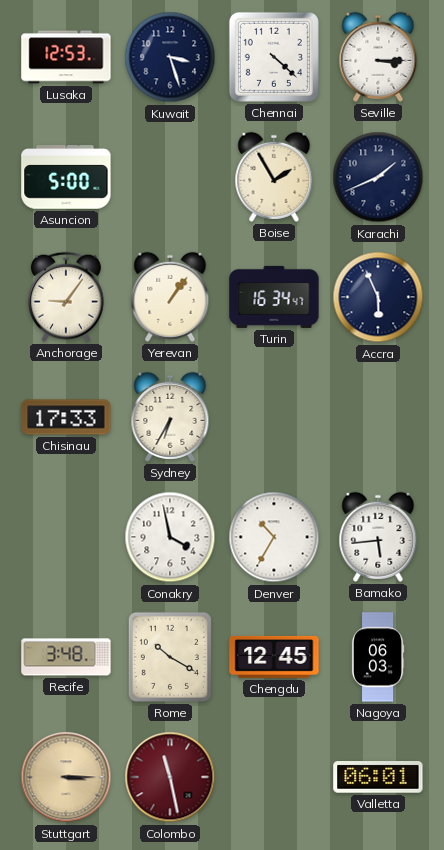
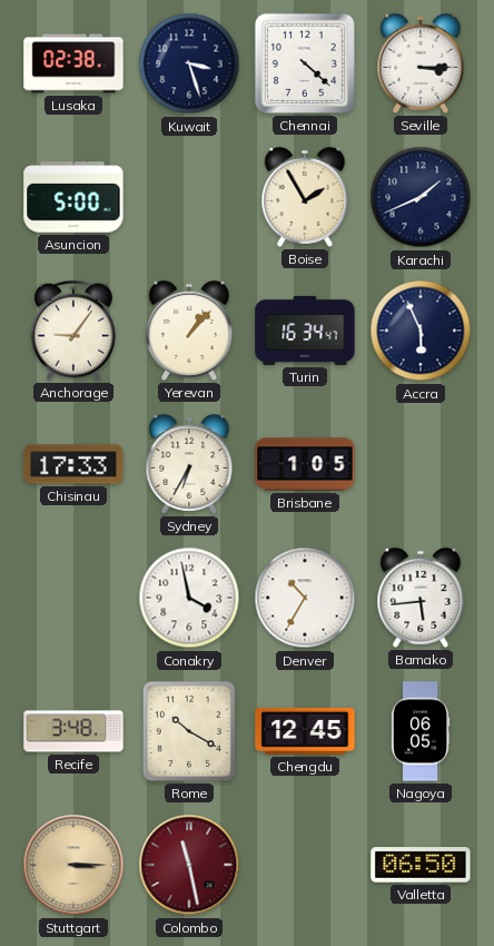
Lusaka: 12:53 -> 02:38
Yerevan: 1:06 -> 1:07
Brisbane: none -> 1:05
Nagoya: 06:03 -> 06:05
Valletta: 06:01 -> 06:50
